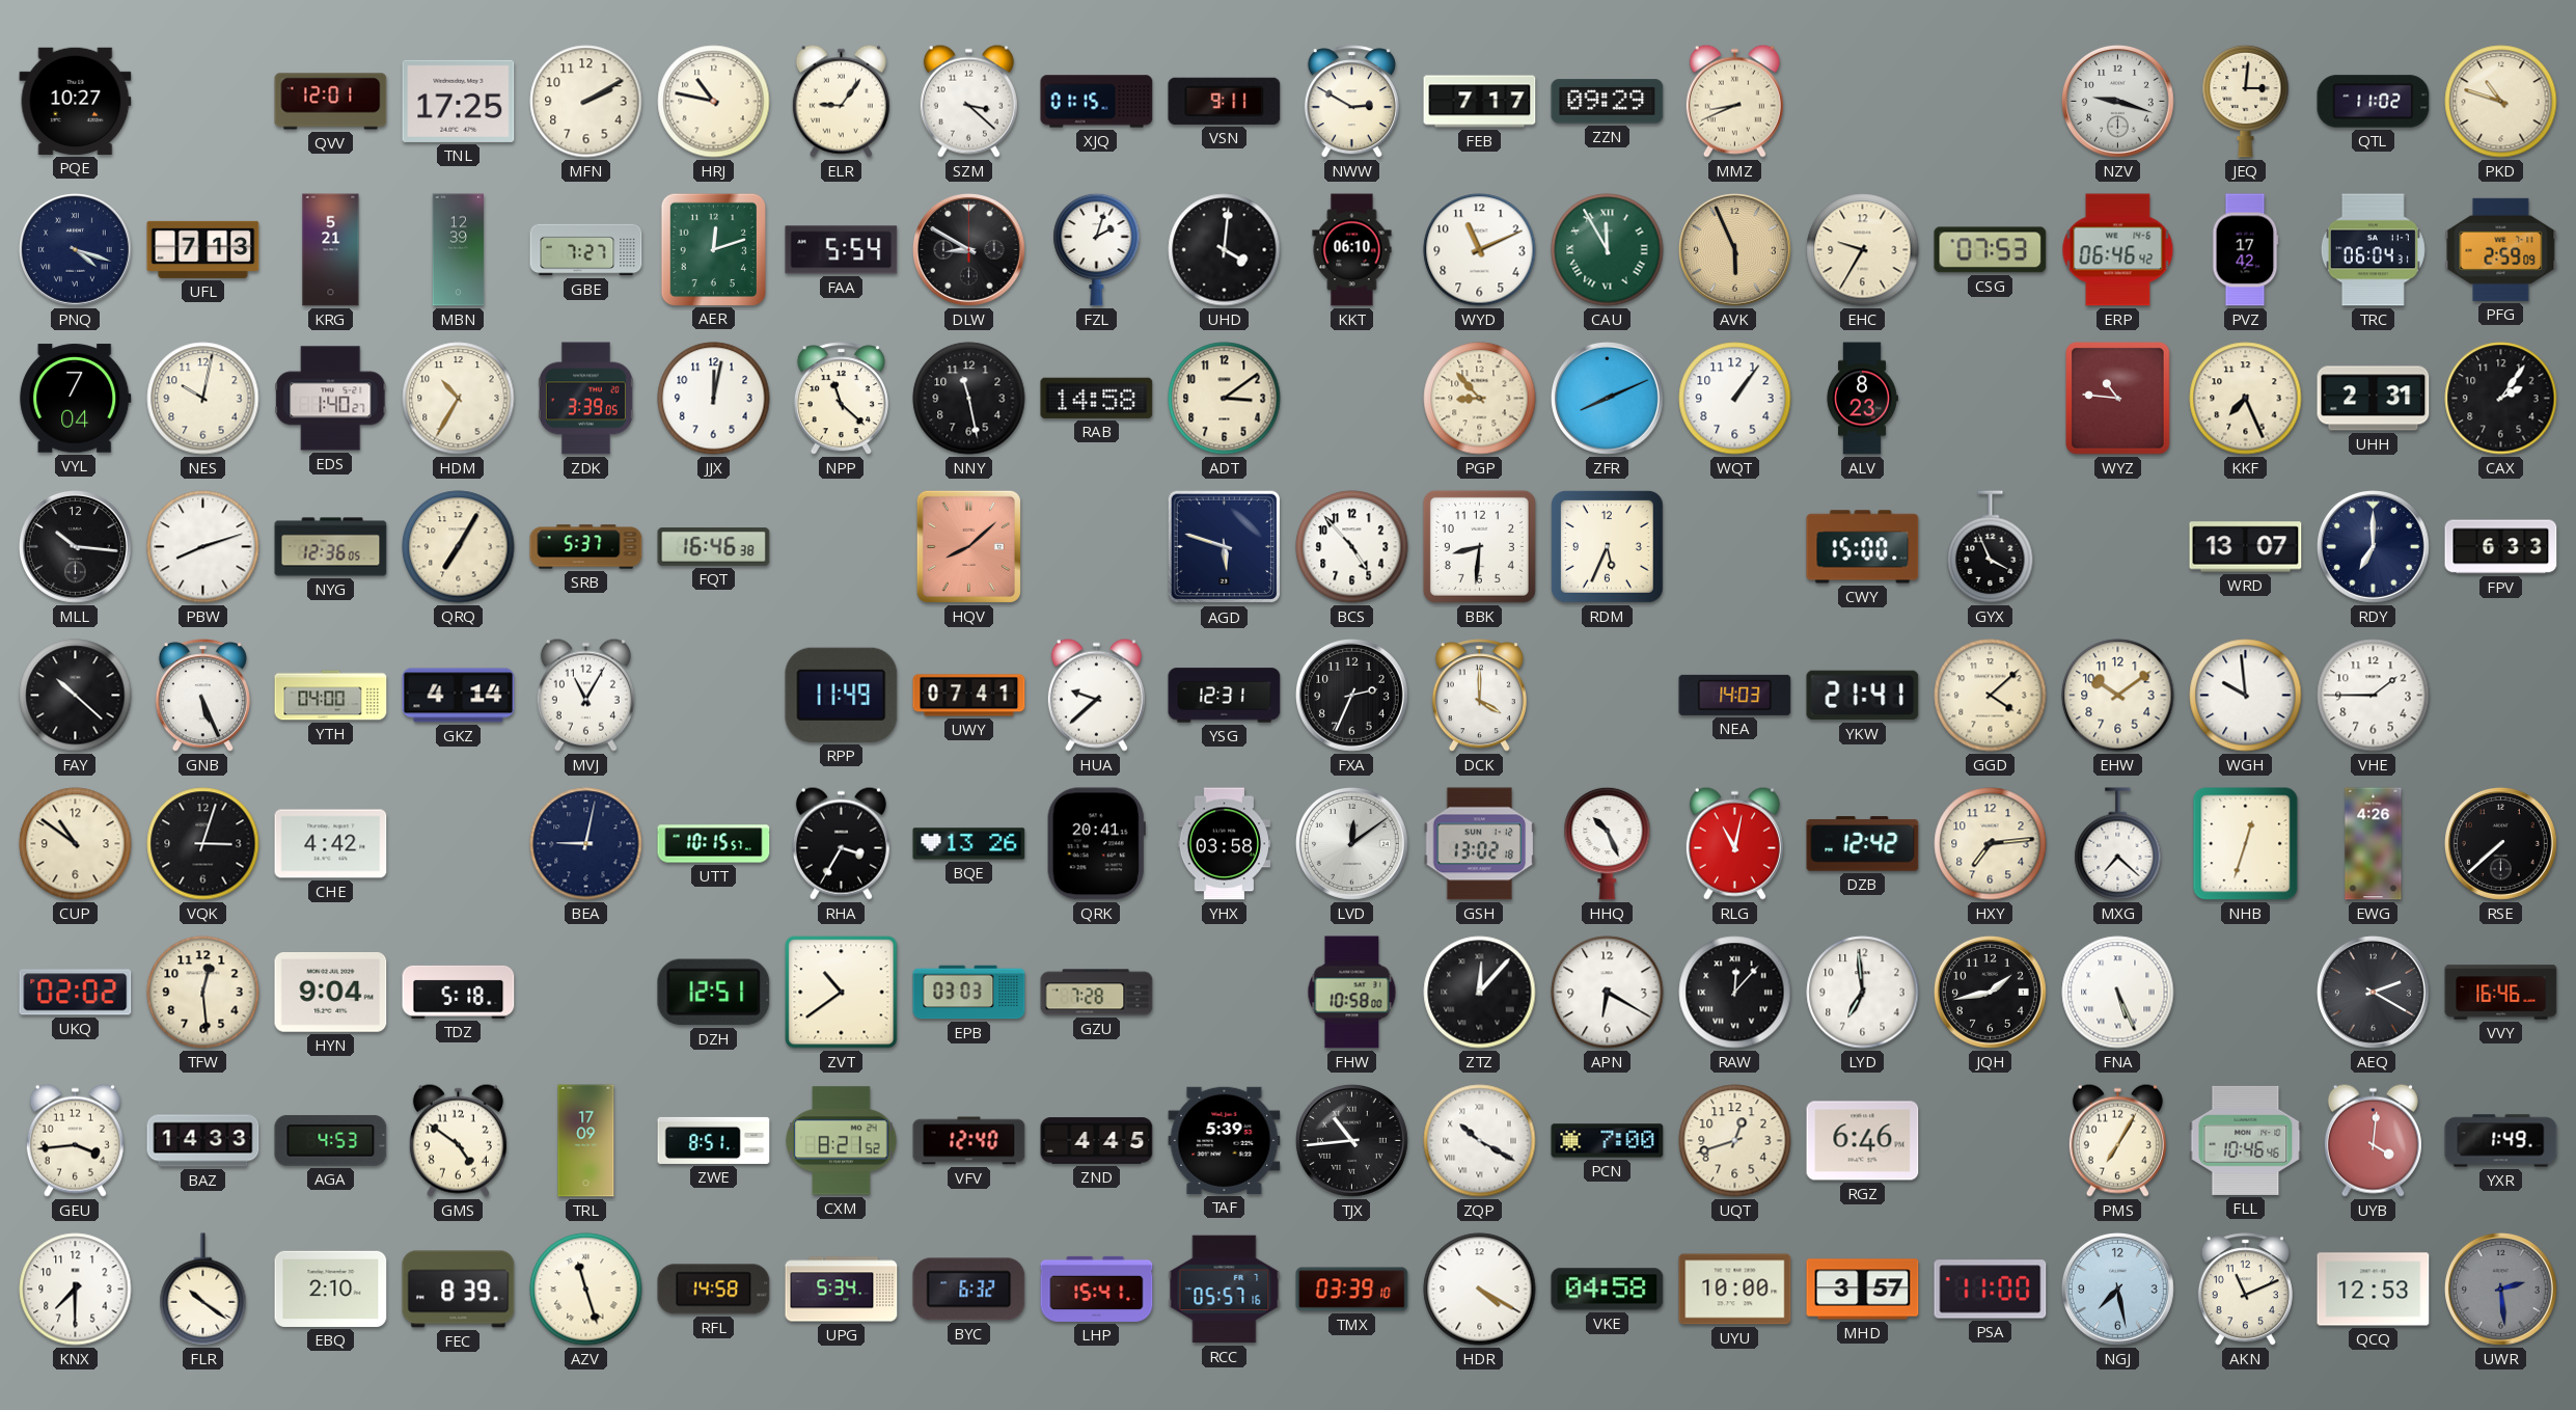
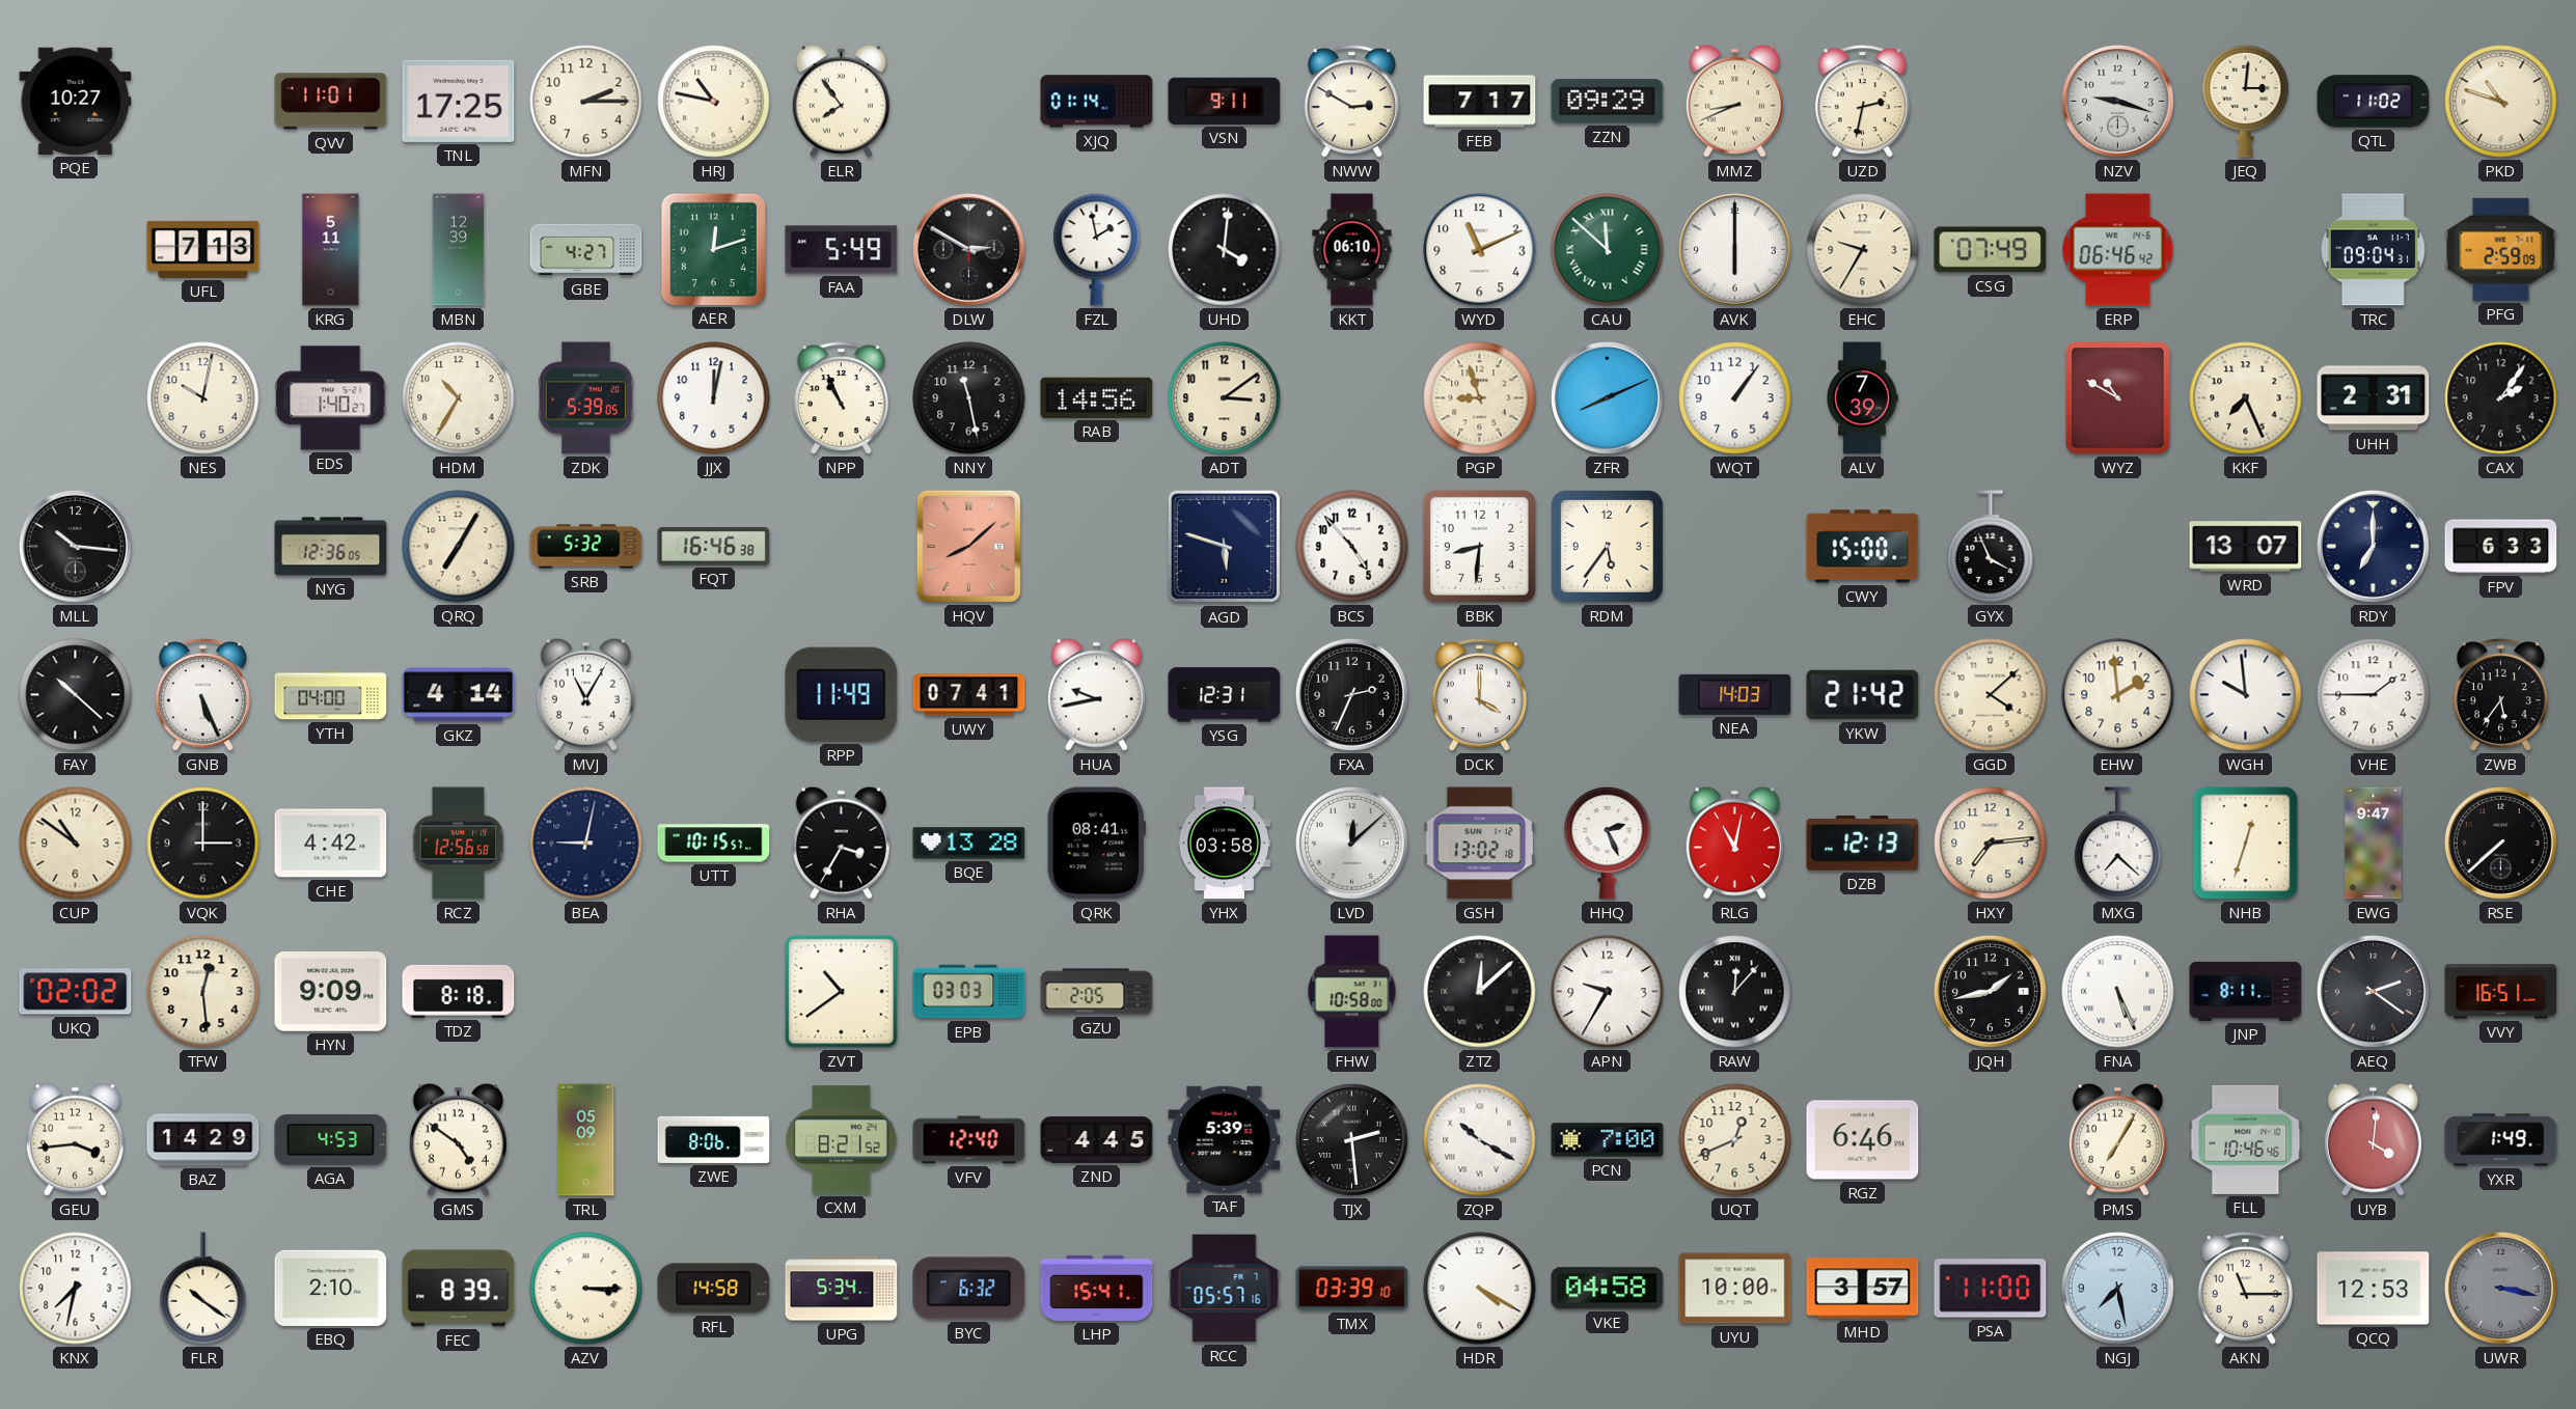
QVV: 12:01 -> 11:01
MFN: 2:10 -> 2:15
ELR: 9:06 -> 7:54
SZM: 3:22 -> none
XJQ: 01:15 -> 01:14
UZD: none -> 2:32
PNQ: 4:18 -> none
KRG: 5:21 -> 5:11
GBE: 7:27 -> 4:27
FAA: 5:54 -> 5:49
DLW: 8:50 -> 2:50
FZL: 2:03 -> 1:58
CAU: 11:55 -> 11:52
AVK: 5:56 -> 6:00
AVK dial: champagne -> white
CSG: 07:53 -> 07:49
PVZ: 17:42 -> none
TRC: 06:04 -> 09:04
VYL: 7:04 -> none
ZDK: 3:39 -> 5:39
NPP: 11:22 -> 10:56
RAB: 14:58 -> 14:56
PGP: 8:53 -> 8:57
ALV: 8:23 -> 7:39
WYZ: 10:46 -> 10:50
PBW: 8:12 -> none
SRB: 5:37 -> 5:32
RDM: 5:34 -> 5:36
HUA: 9:38 -> 9:43
YKW: 21:41 -> 21:42
EHW: 10:09 -> 1:59
ZWB: none -> 5:36
VQK: 3:03 -> 3:00
RCZ: none -> 12:56
BQE: 13:26 -> 13:28
QRK: 20:41 -> 08:41
LVD: 12:09 -> 12:08
HHQ: 10:26 -> 2:26
DZB: 12:42 -> 12:13
EWG: 4:26 -> 9:47
HYN: 9:04 -> 9:09
TDZ: 5:18 -> 8:18
DZH: 12:51 -> none
GZU: 7:28 -> 2:05
ZTZ: 12:07 -> 12:08
APN: 6:20 -> 9:35
LYD: 6:59 -> none
JNP: none -> 8:11
AEQ: 2:20 -> 2:21
VVY: 16:46 -> 16:51
BAZ: 14:33 -> 14:29
TRL: 17:09 -> 05:09
ZWE: 8:51 -> 8:06
TJX: 10:44 -> 2:29
UQT: 12:42 -> 12:41
KNX: 7:30 -> 7:32
AZV: 11:27 -> 3:15
AKN: 11:11 -> 11:15
UWR: 2:29 -> 3:17
